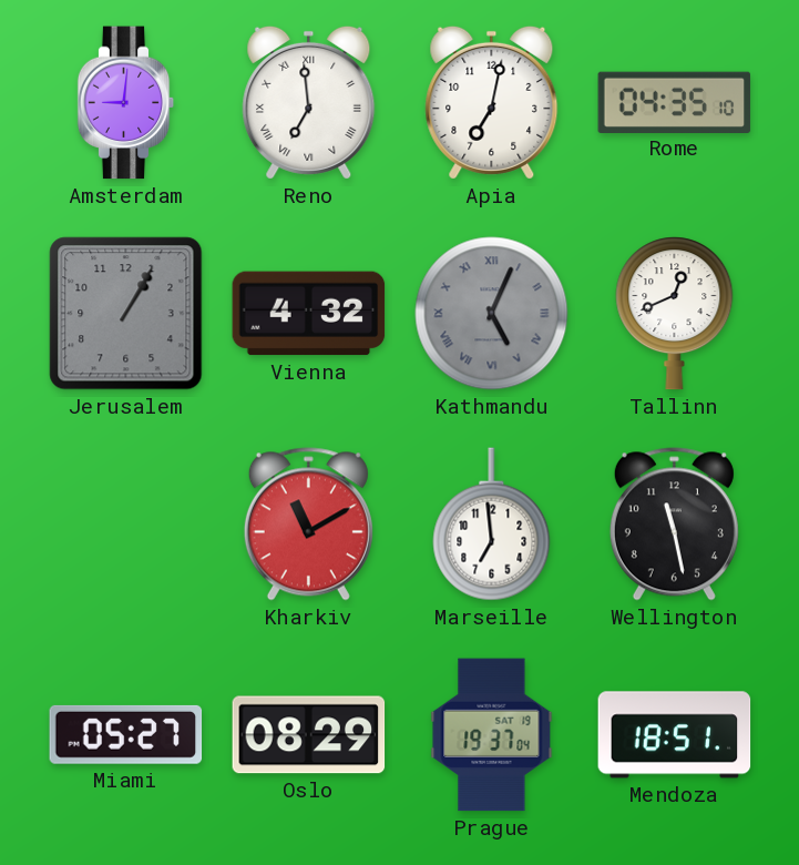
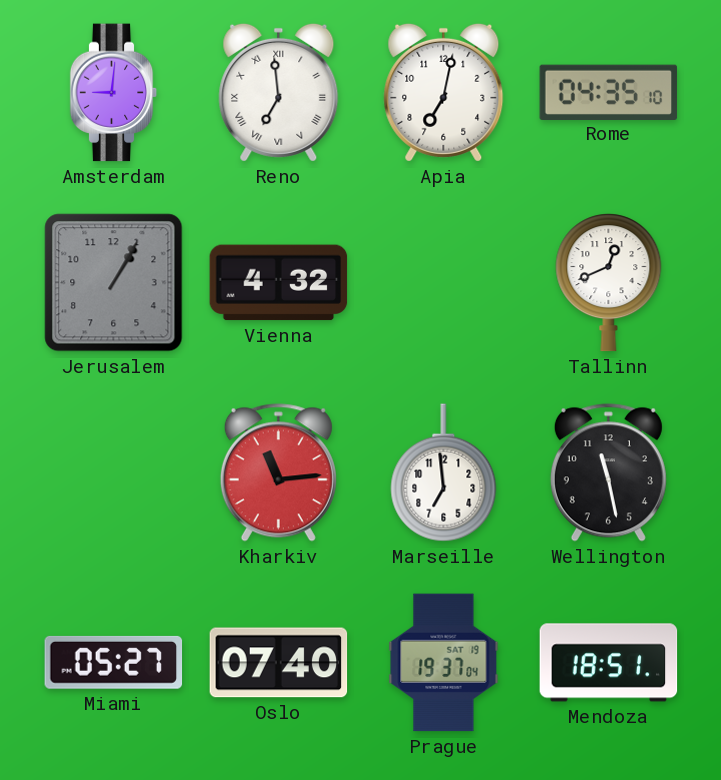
Kathmandu: 5:04 -> none
Kharkiv: 11:10 -> 11:14
Oslo: 08:29 -> 07:40
